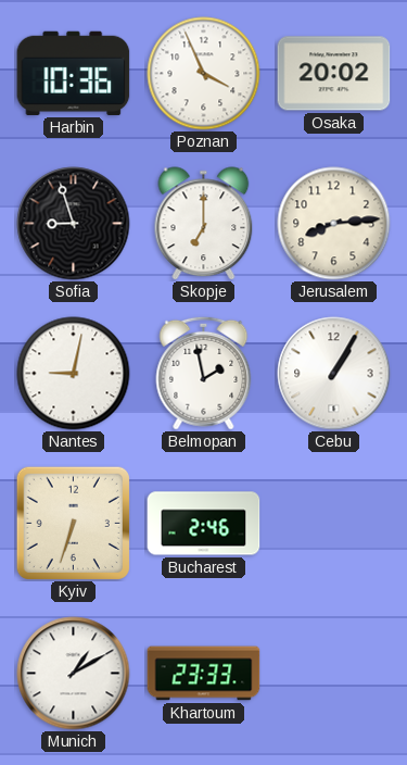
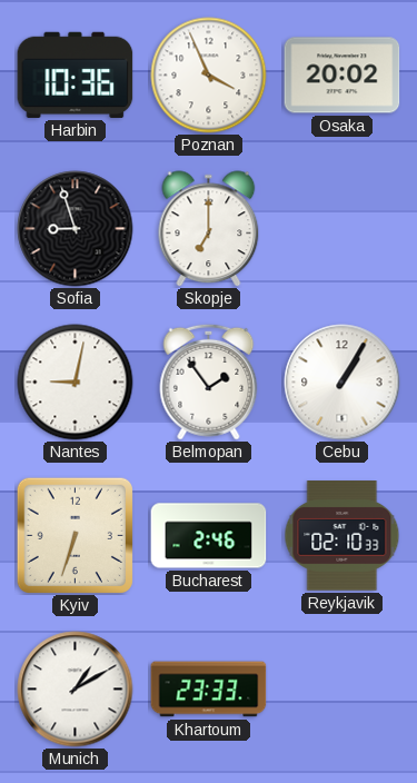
Jerusalem: 8:14 -> none
Belmopan: 1:58 -> 1:54
Reykjavik: none -> 02:10
